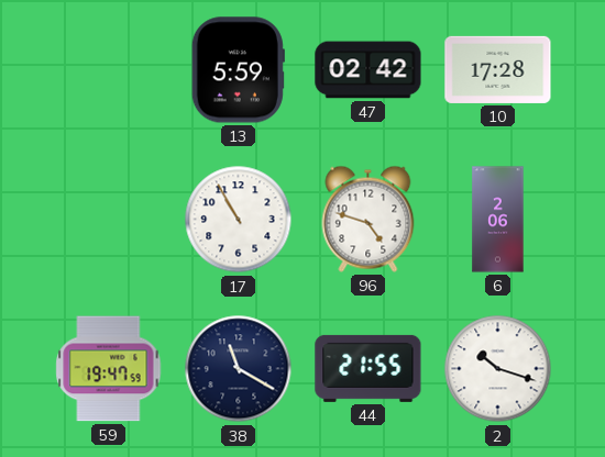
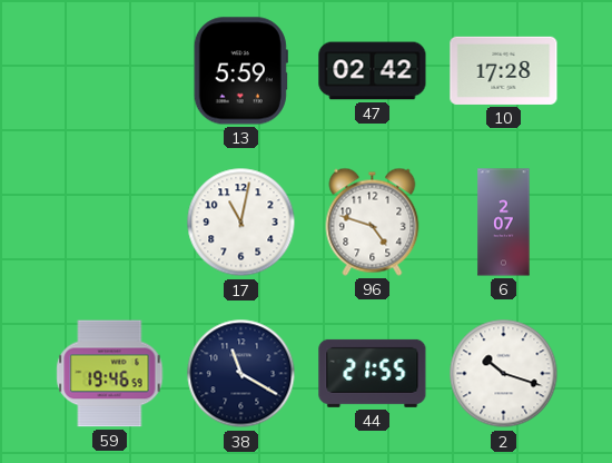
17: 10:55 -> 11:02
6: 2:06 -> 2:07
59: 19:47 -> 19:46
